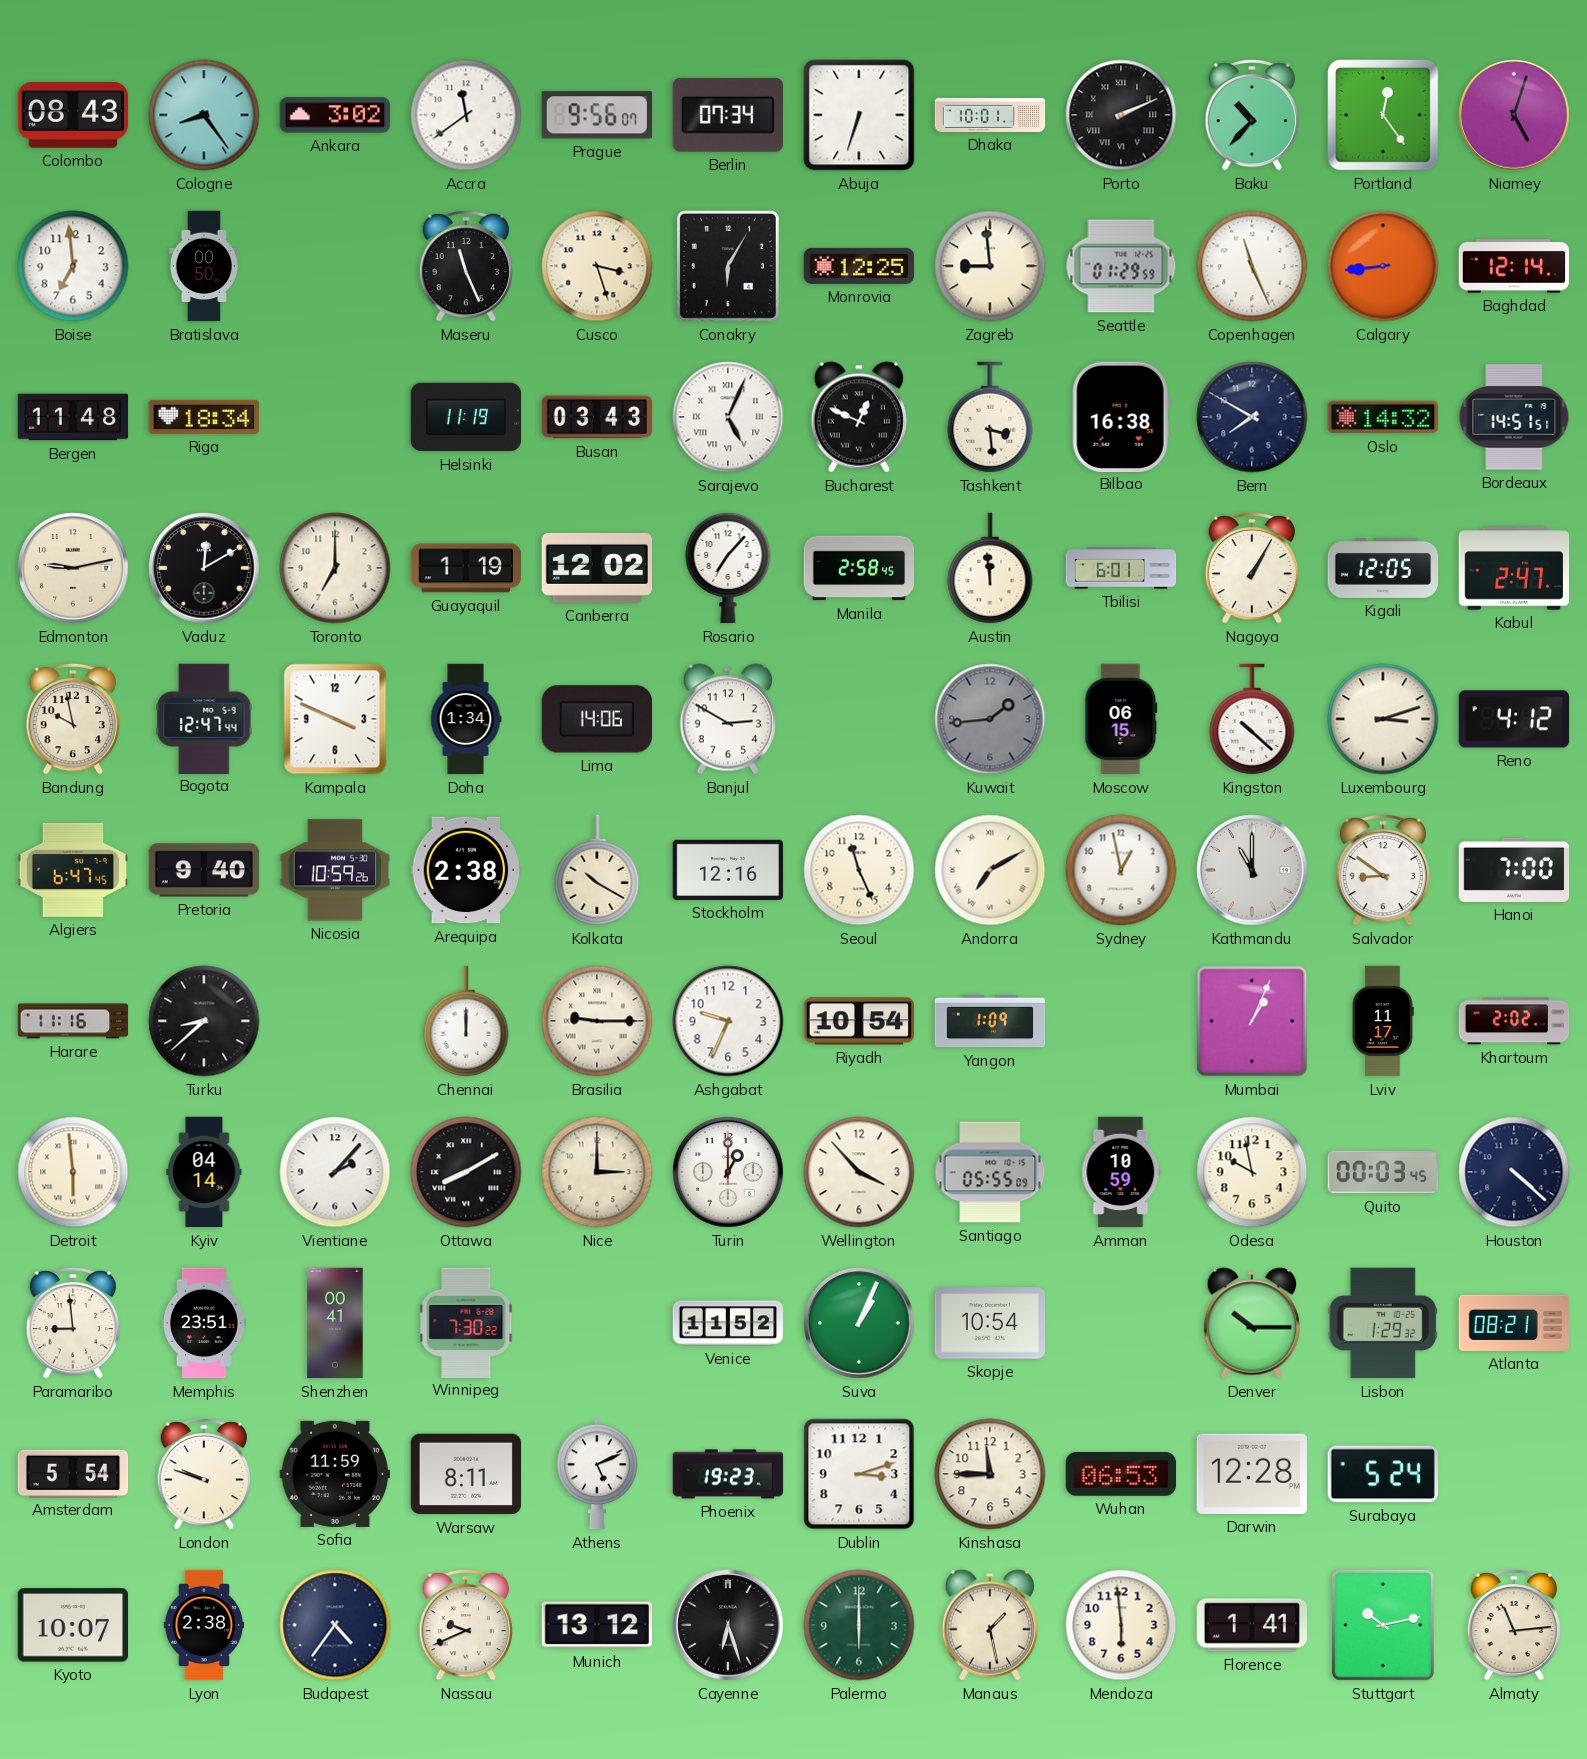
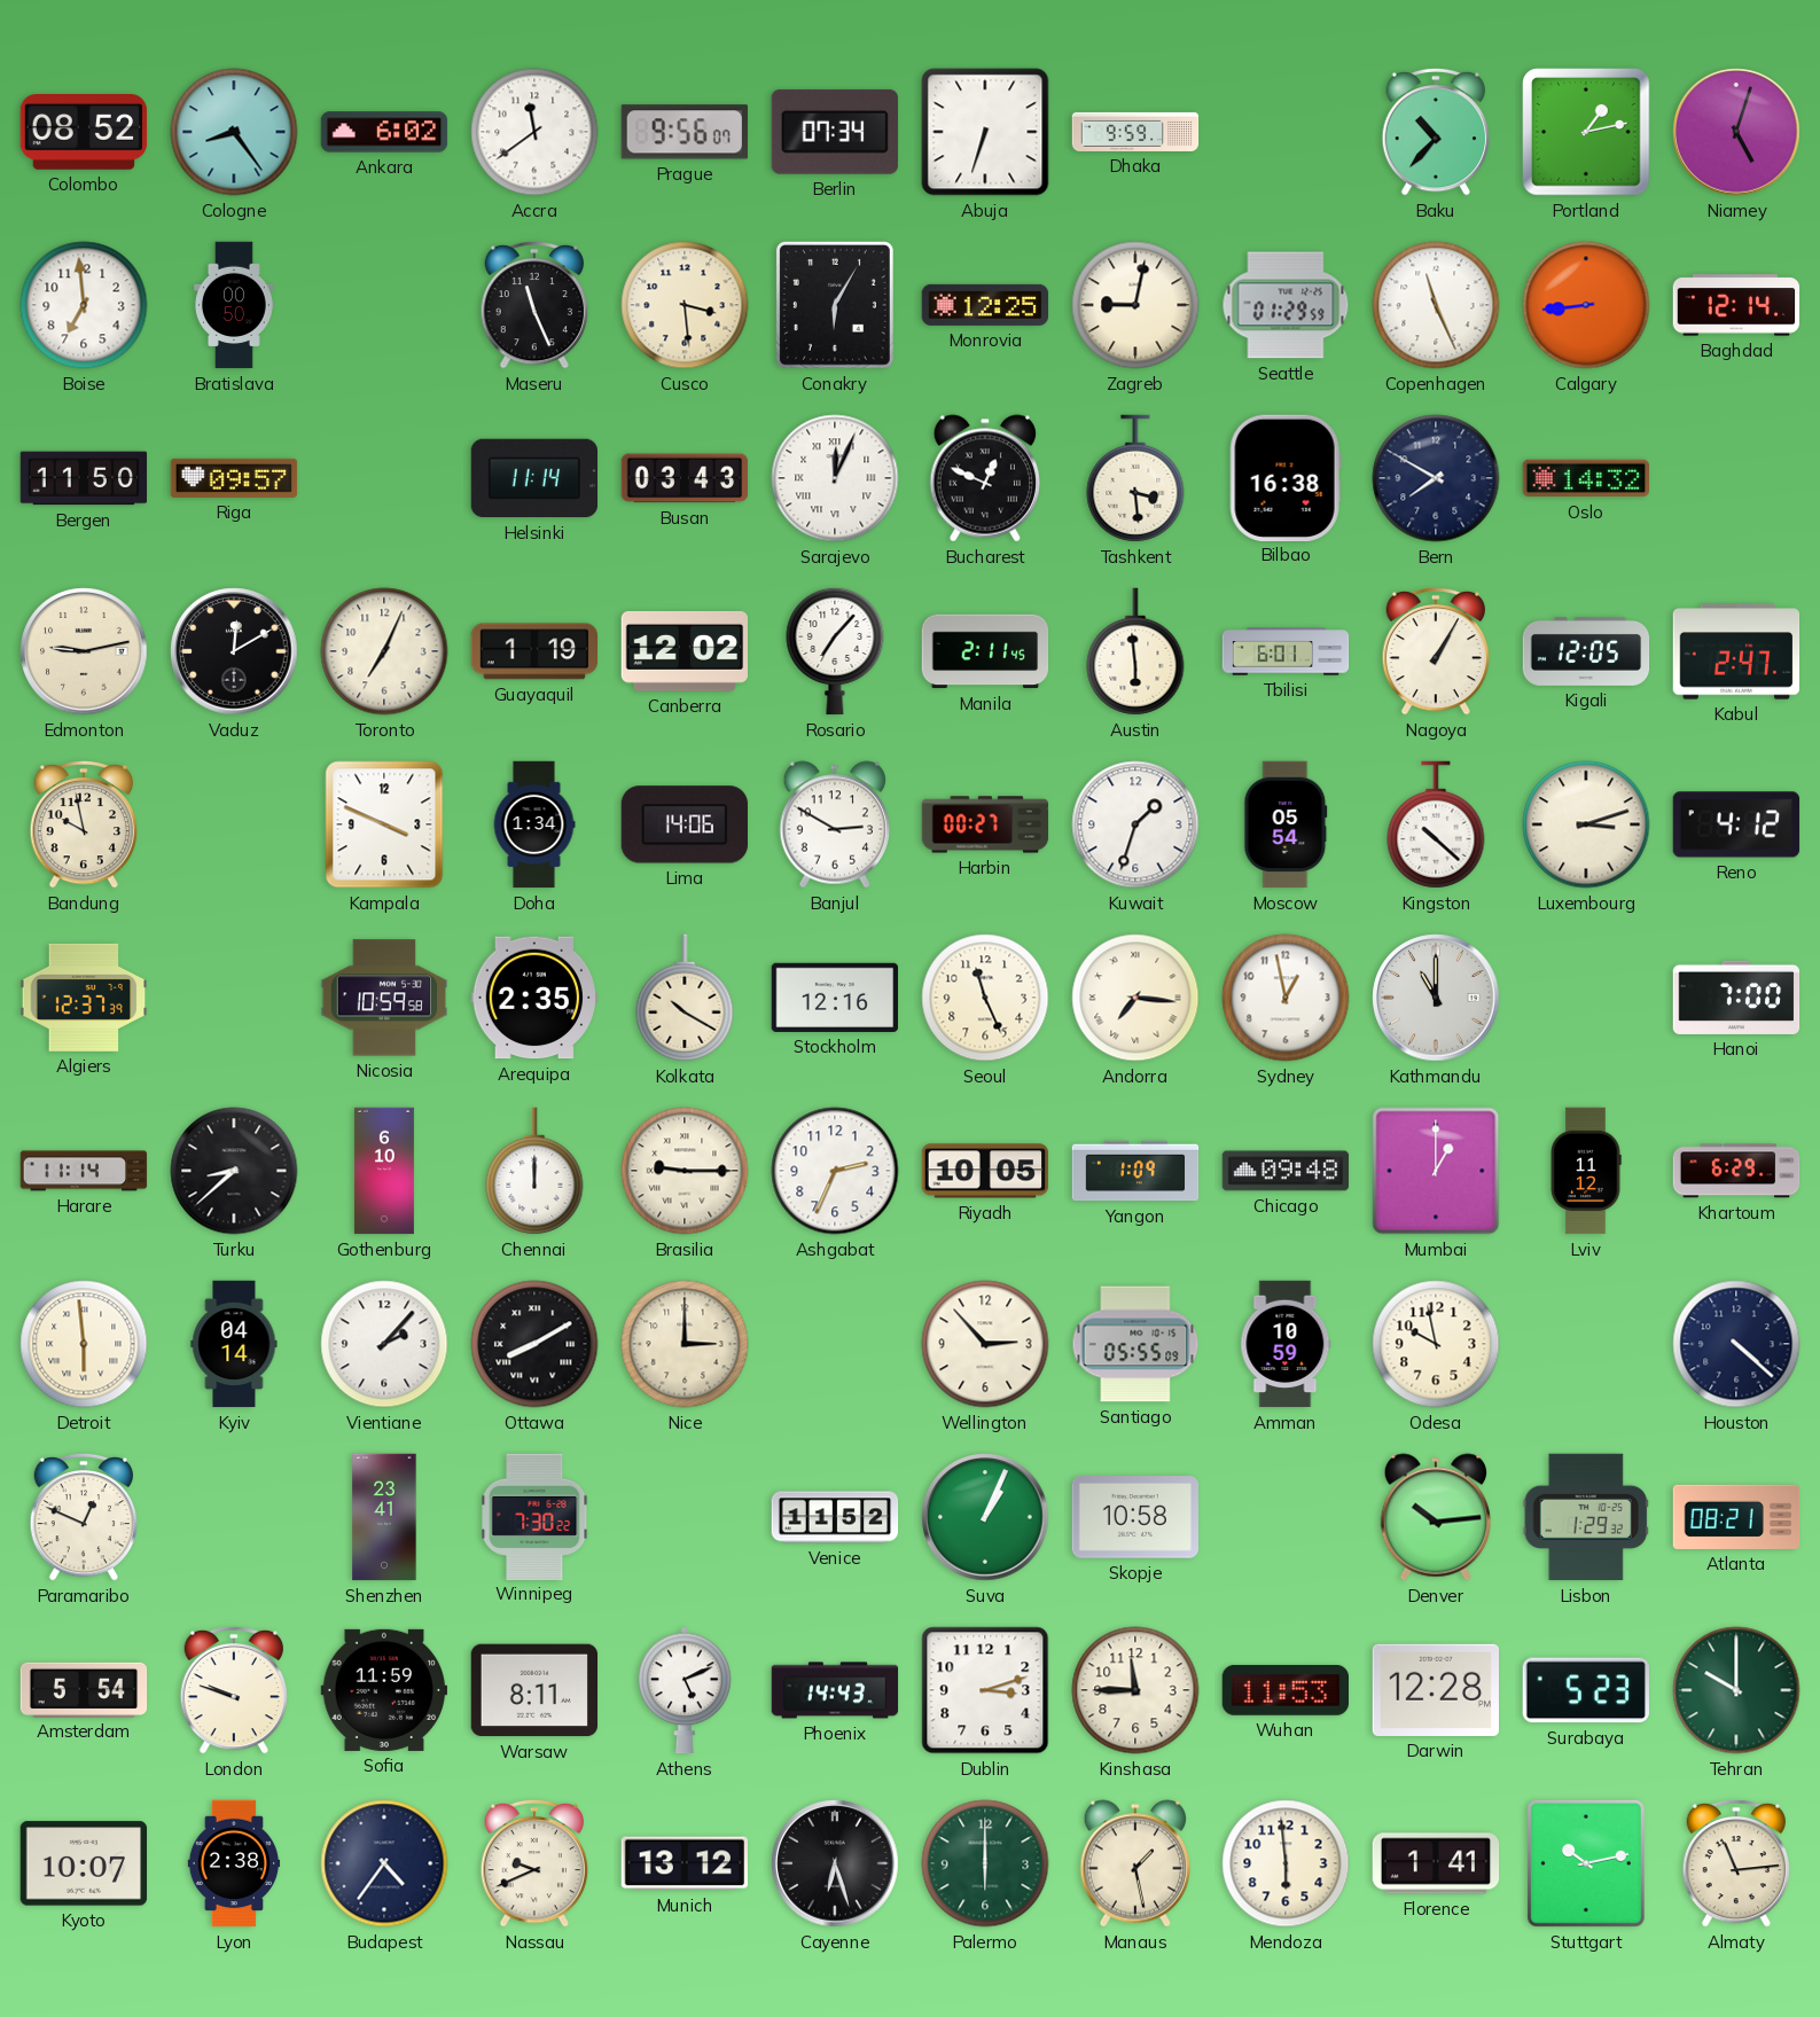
Colombo: 08:43 -> 08:52
Ankara: 3:02 -> 6:02
Dhaka: 10:01 -> 9:59
Porto: 2:11 -> none
Portland: 12:24 -> 1:13
Cusco: 3:27 -> 3:29
Zagreb: 8:59 -> 9:02
Bergen: 11:48 -> 11:50
Riga: 18:34 -> 09:57
Helsinki: 11:19 -> 11:14
Sarajevo: 5:04 -> 12:04
Bordeaux: 14:51 -> none
Toronto: 7:00 -> 7:04
Manila: 2:58 -> 2:11
Austin: 11:59 -> 5:59
Bogota: 12:47 -> none
Harbin: none -> 00:27
Kuwait: 1:44 -> 1:33
Kuwait dial: grey -> white
Moscow: 06:15 -> 05:54
Algiers: 6:47 -> 12:37
Pretoria: 9:40 -> none
Nicosia: 10:59:26 -> 10:59:58
Arequipa: 2:38 -> 2:35
Andorra: 7:10 -> 7:16
Salvador: 8:51 -> none
Harare: 11:16 -> 11:14
Gothenburg: none -> 6:10
Ashgabat: 9:34 -> 2:34
Riyadh: 10:54 -> 10:05
Chicago: none -> 09:48
Mumbai: 1:04 -> 1:00
Lviv: 11:17 -> 11:12
Khartoum: 2:02 -> 6:29
Turin: 1:00 -> none
Wellington: 3:53 -> 2:53
Quito: 00:03 -> none
Paramaribo: 8:59 -> 12:49
Memphis: 23:51 -> none
Shenzhen: 00:41 -> 23:41
Skopje: 10:54 -> 10:58
Denver: 10:15 -> 10:14
Phoenix: 19:23 -> 14:43
Wuhan: 06:53 -> 11:53
Surabaya: 5:24 -> 5:23
Tehran: none -> 10:00
